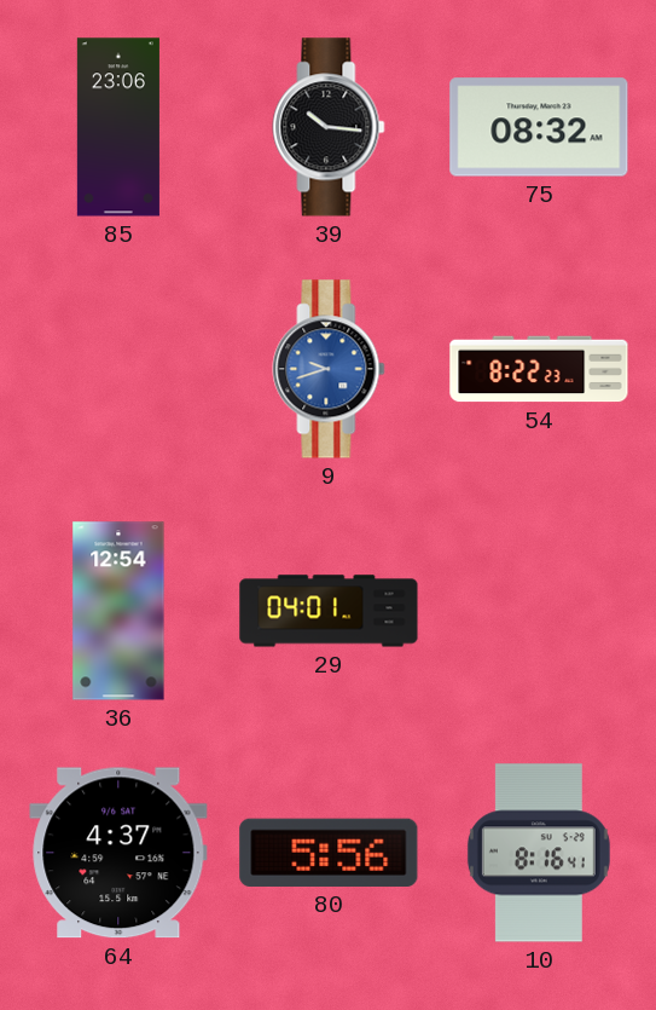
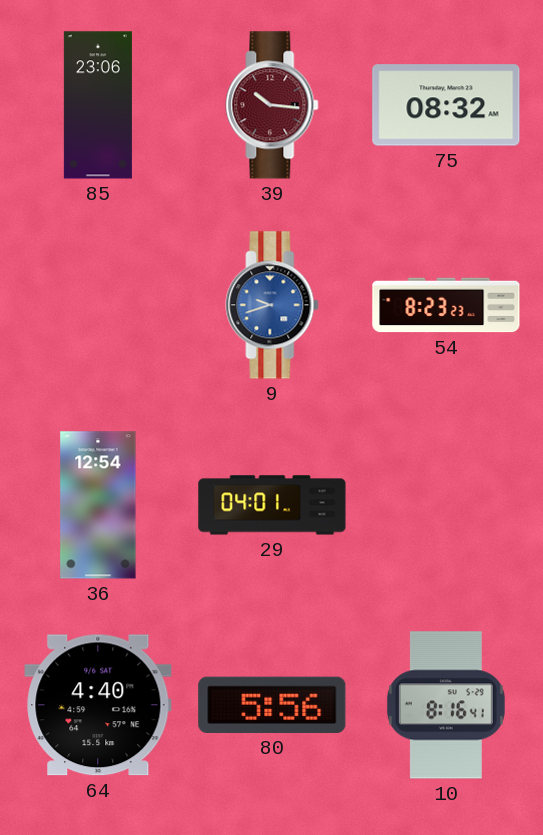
39 dial: black -> burgundy
54: 8:22 -> 8:23
64: 4:37 -> 4:40
